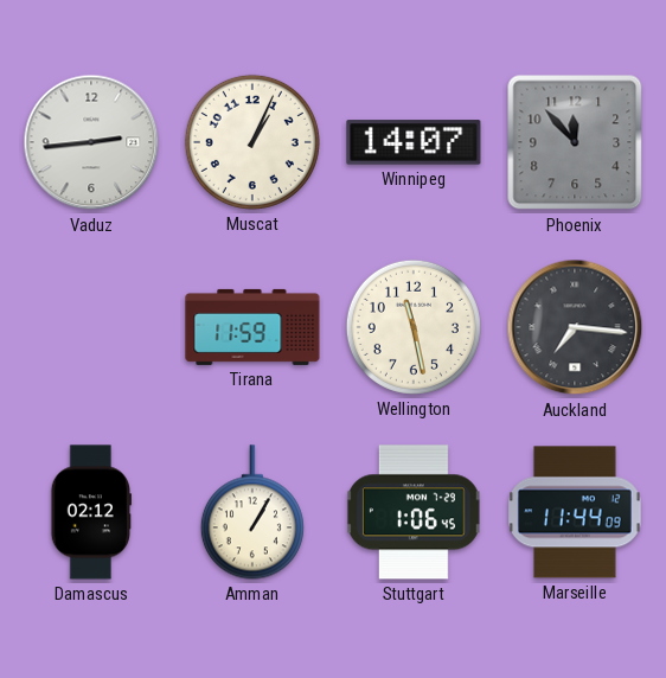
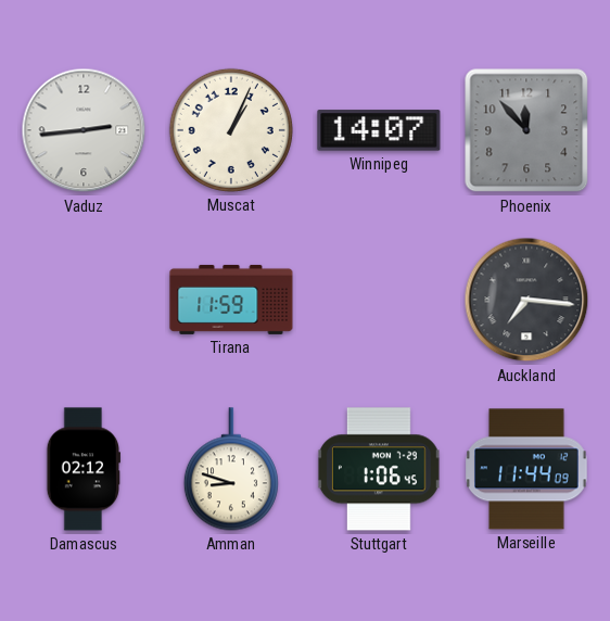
Wellington: 11:28 -> none
Amman: 1:05 -> 8:48
